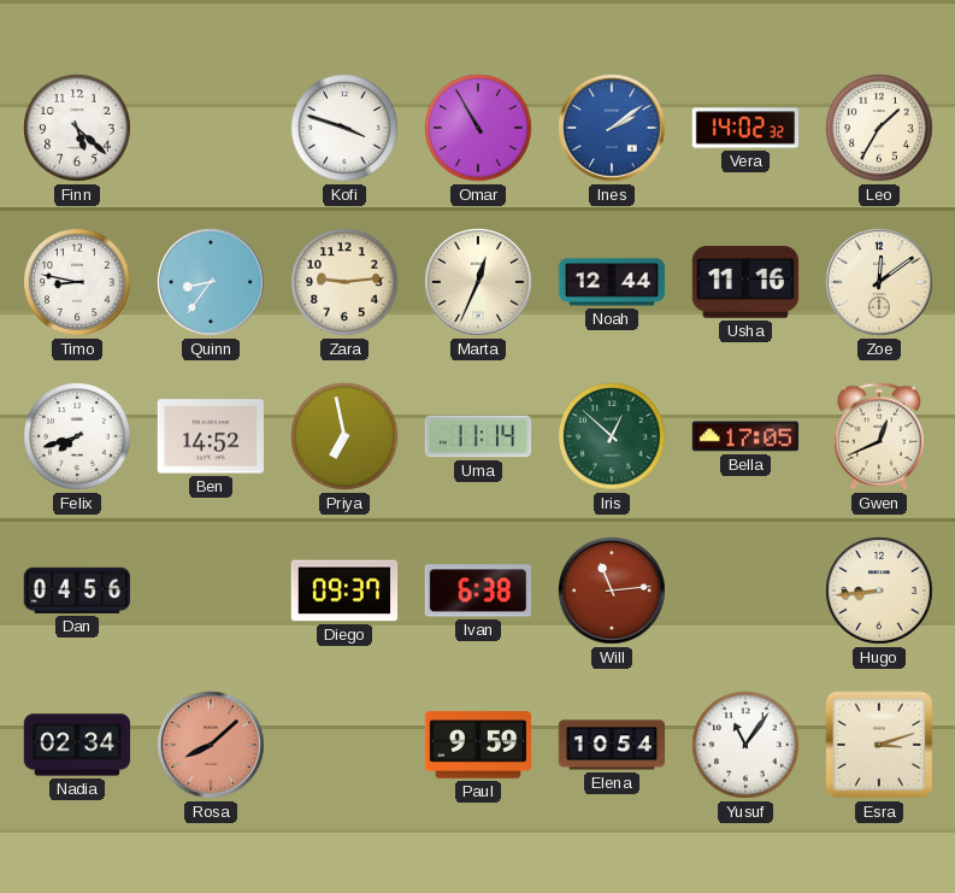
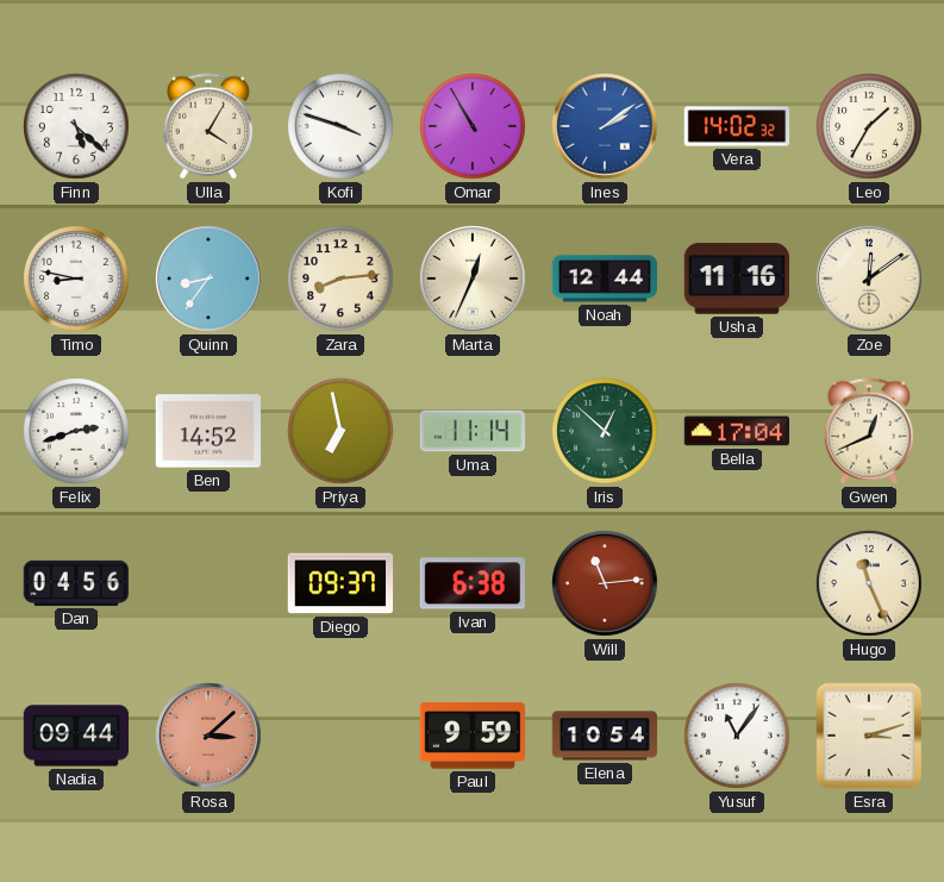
Ulla: none -> 4:05
Zara: 9:14 -> 8:14
Felix: 7:42 -> 2:42
Bella: 17:05 -> 17:04
Hugo: 8:44 -> 11:26
Nadia: 02:34 -> 09:44
Rosa: 8:08 -> 3:08
